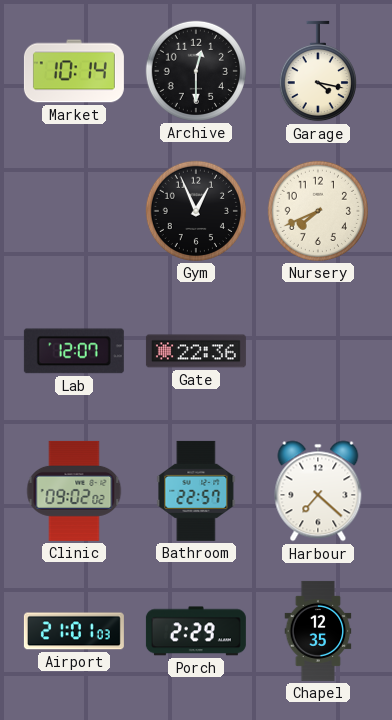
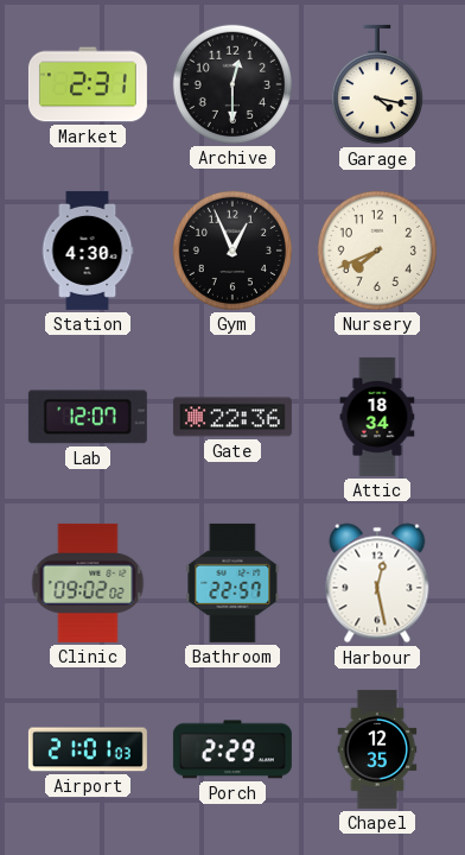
Market: 10:14 -> 2:31
Station: none -> 4:30
Attic: none -> 18:34
Harbour: 7:22 -> 12:28
